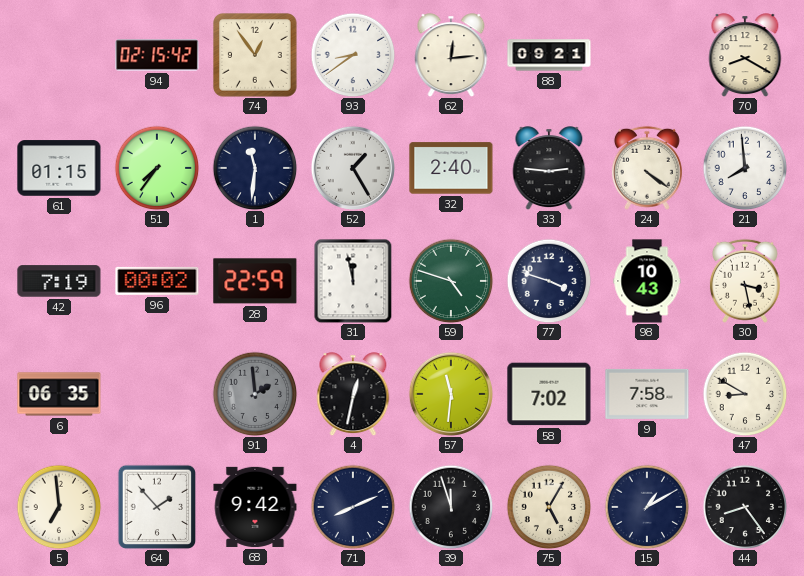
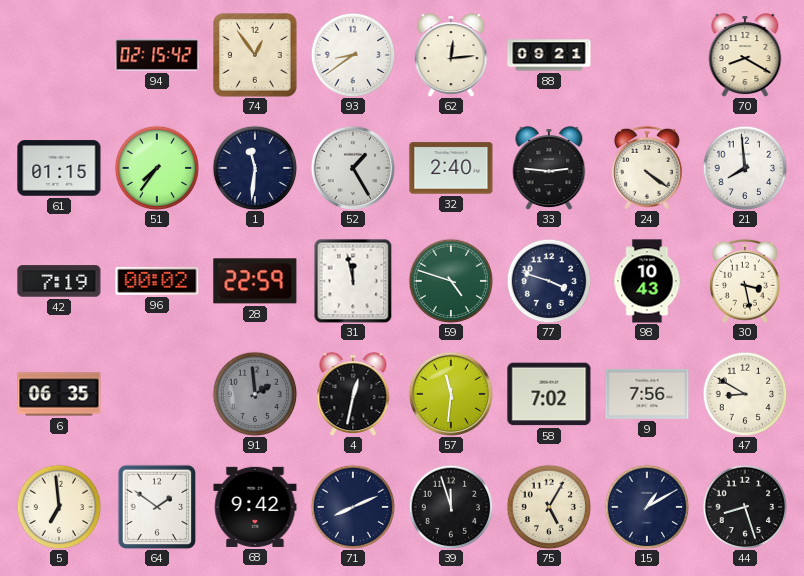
9: 7:58 -> 7:56
64: 1:53 -> 1:51
44: 8:24 -> 8:27
